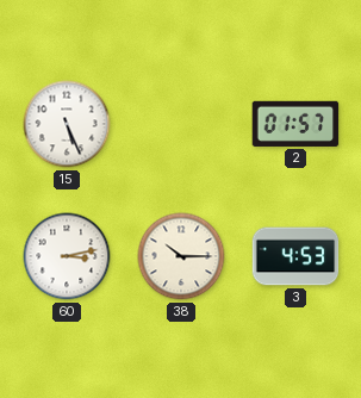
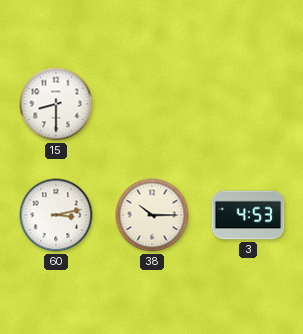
15: 5:26 -> 8:30
2: 01:57 -> none
